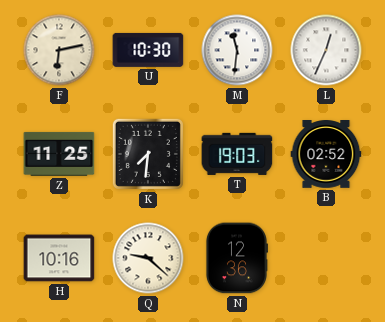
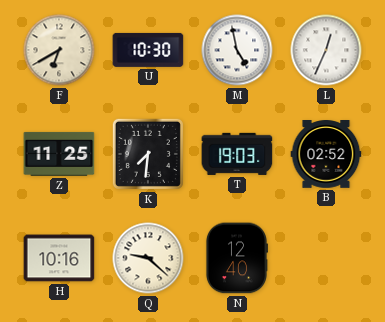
F: 6:13 -> 6:40
M: 11:31 -> 4:58
N: 12:36 -> 12:40
